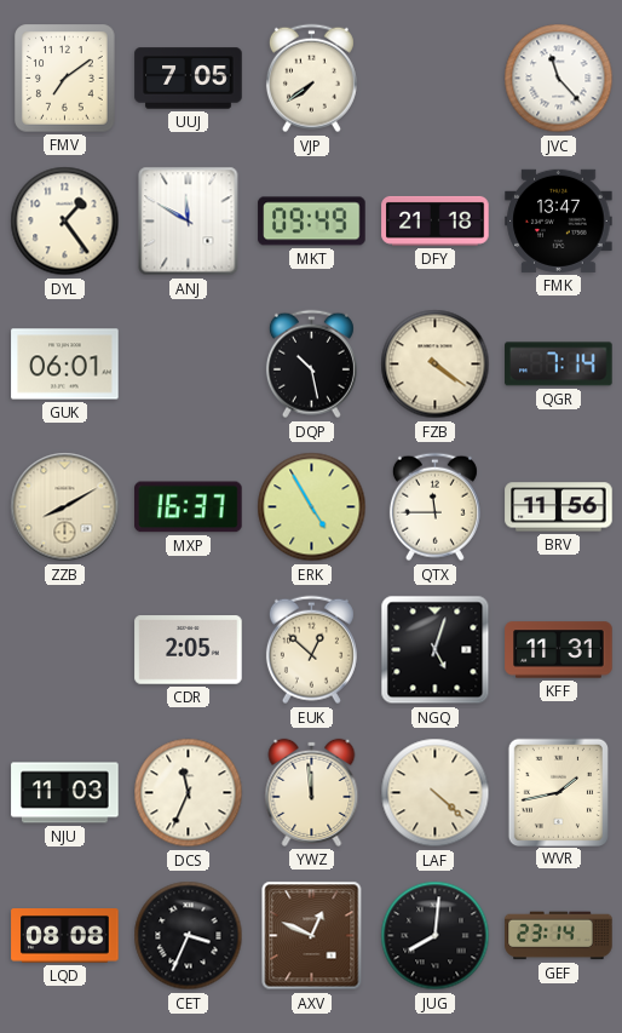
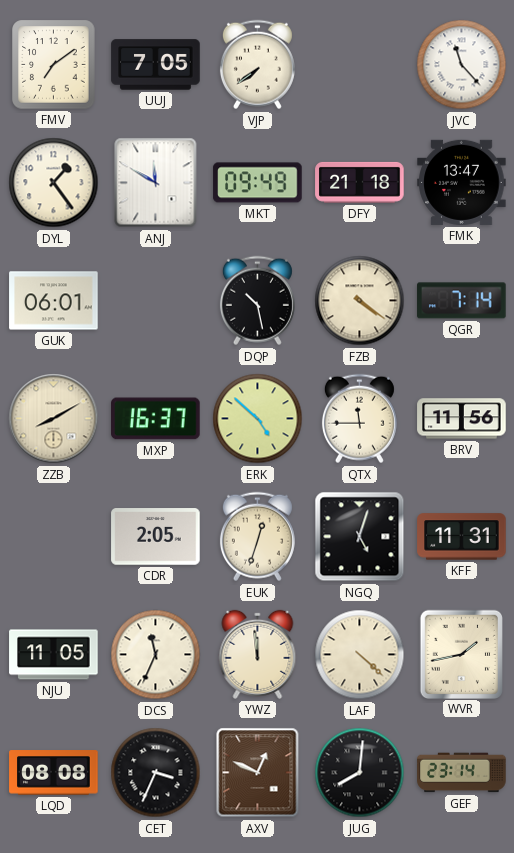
ERK: 4:55 -> 4:52
EUK: 12:52 -> 12:33
NJU: 11:03 -> 11:05
